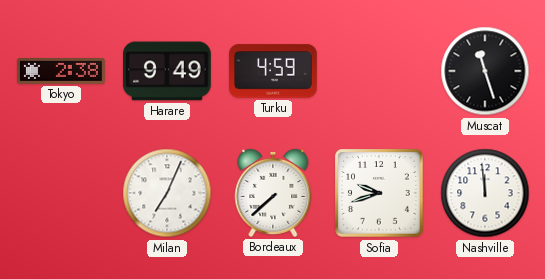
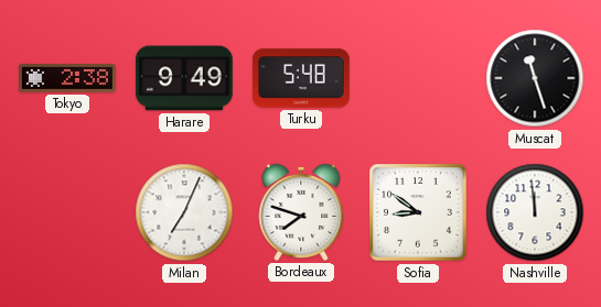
Turku: 4:59 -> 5:48
Bordeaux: 7:38 -> 7:48
Sofia: 9:42 -> 8:51
